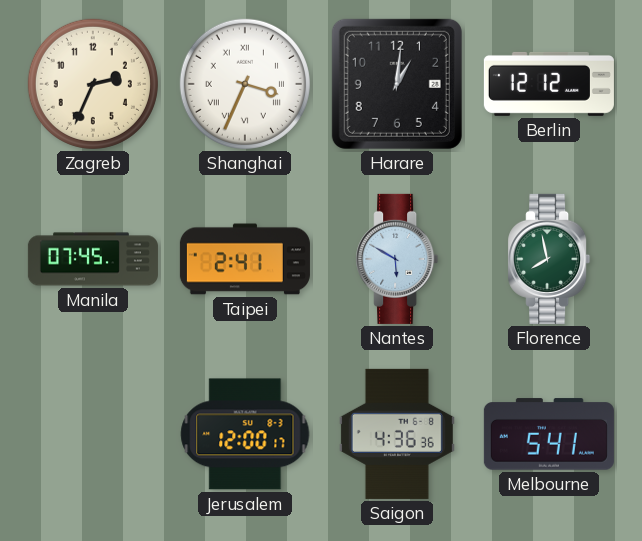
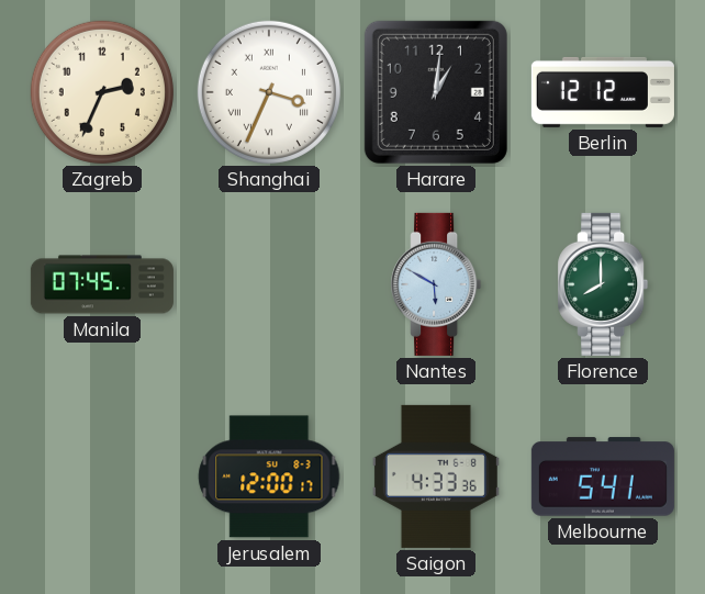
Taipei: 2:41 -> none
Florence: 7:58 -> 8:00
Saigon: 4:36 -> 4:33
